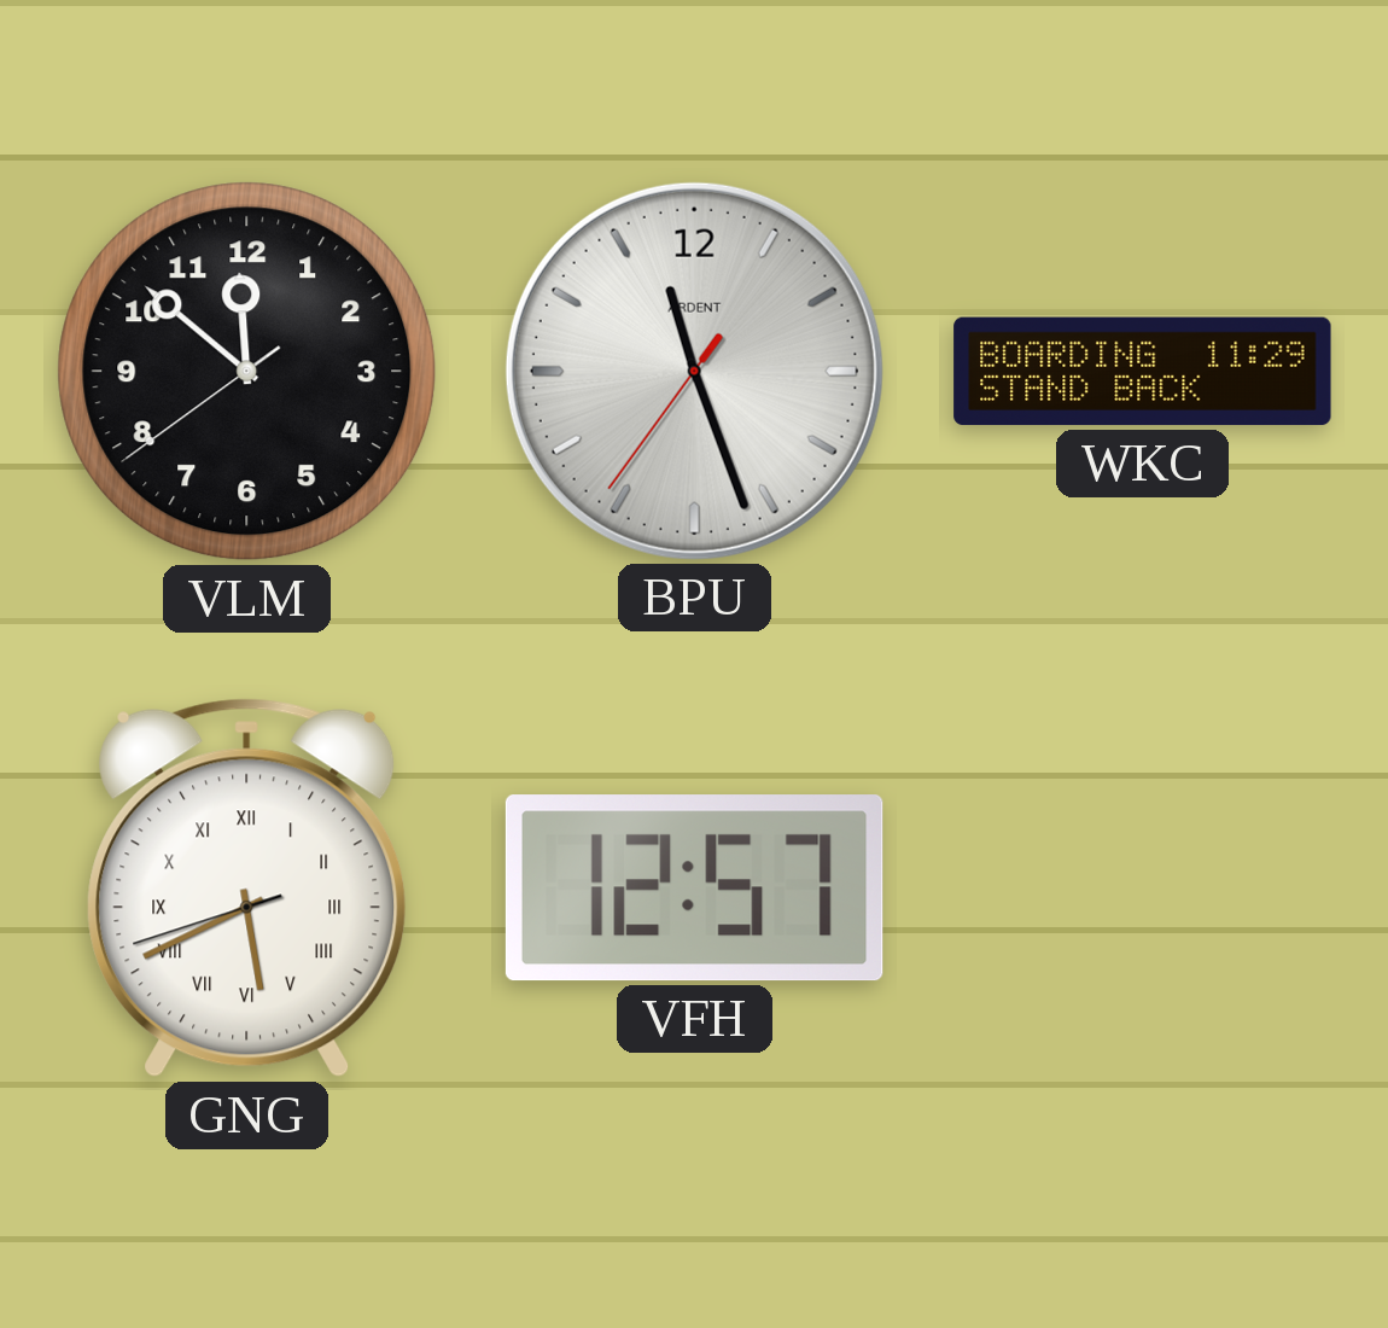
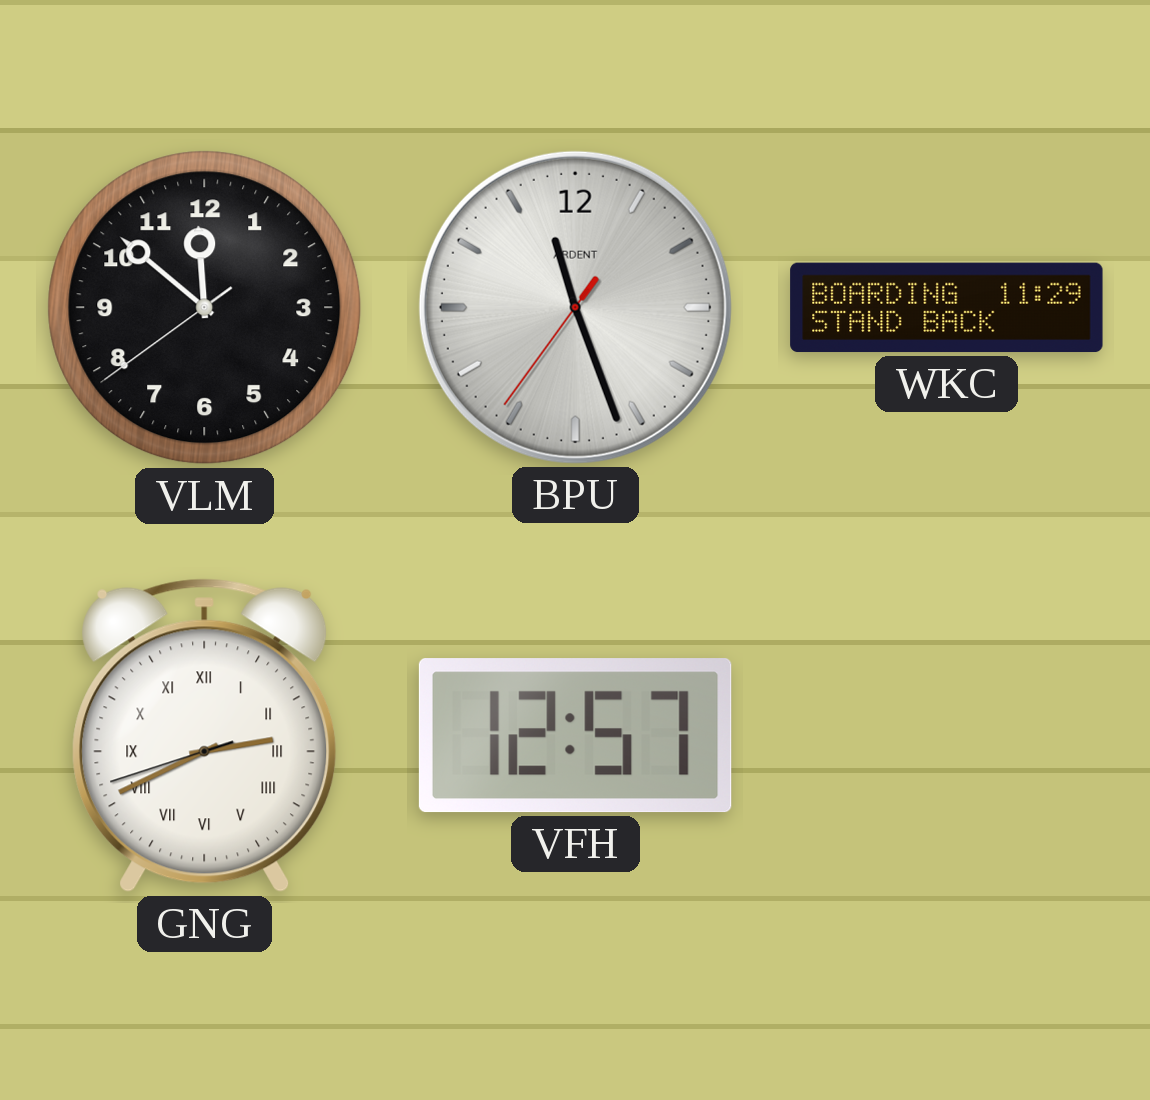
GNG: 5:40 -> 2:40
